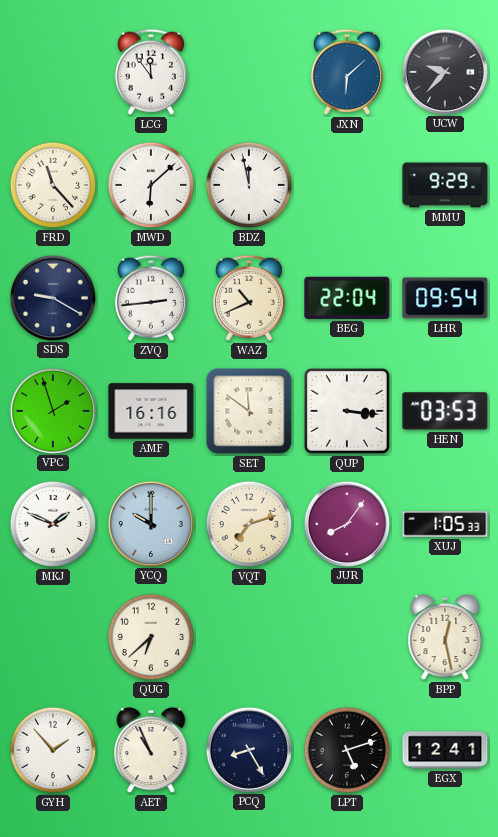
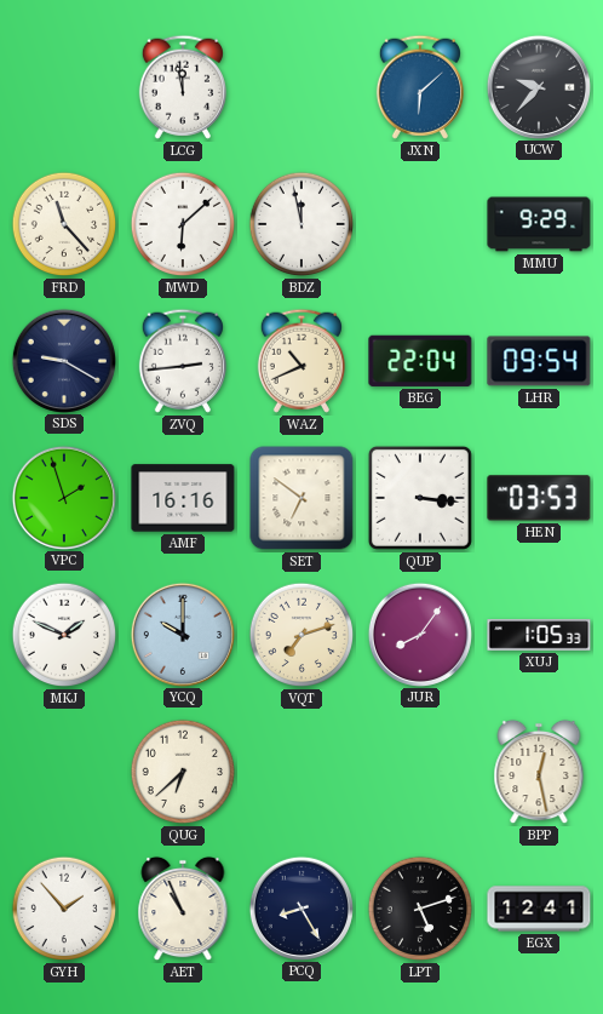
LCG: 11:54 -> 11:58
SET: 11:51 -> 6:51
